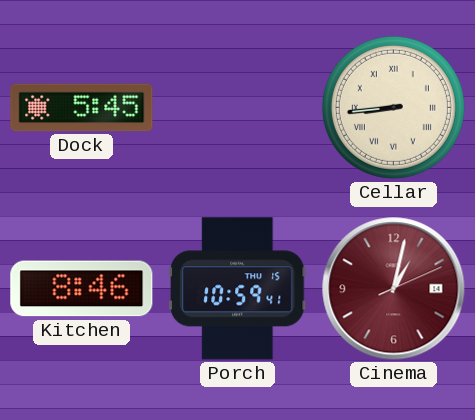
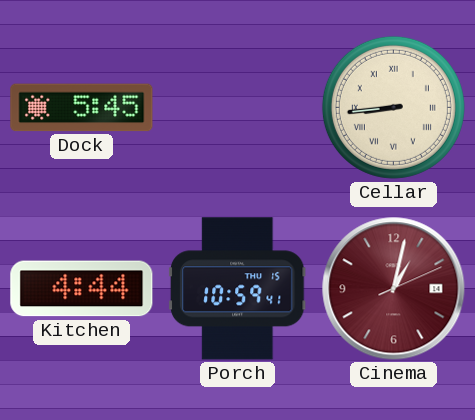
Kitchen: 8:46 -> 4:44
